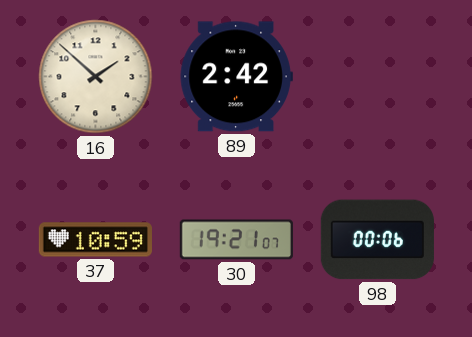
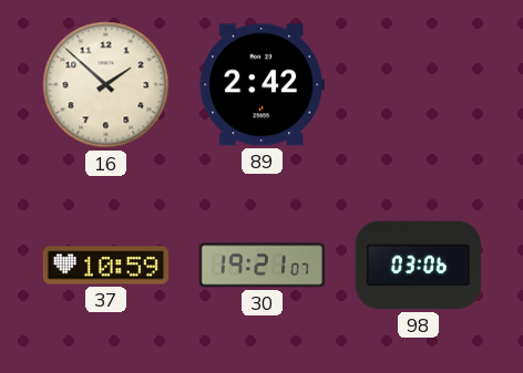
98: 00:06 -> 03:06
